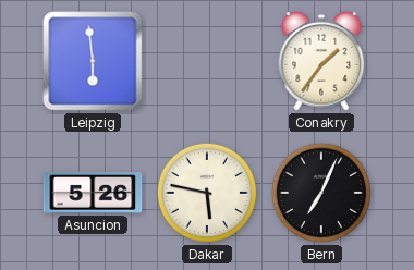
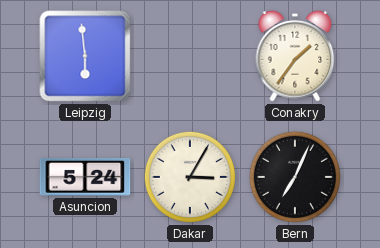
Asuncion: 5:26 -> 5:24
Dakar: 5:47 -> 3:05
